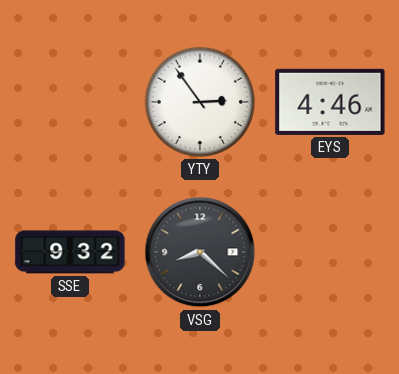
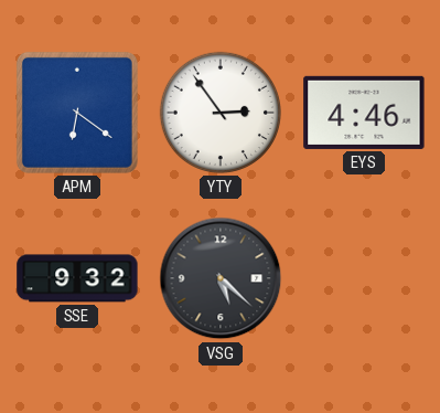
APM: none -> 6:21
VSG: 8:22 -> 5:22
